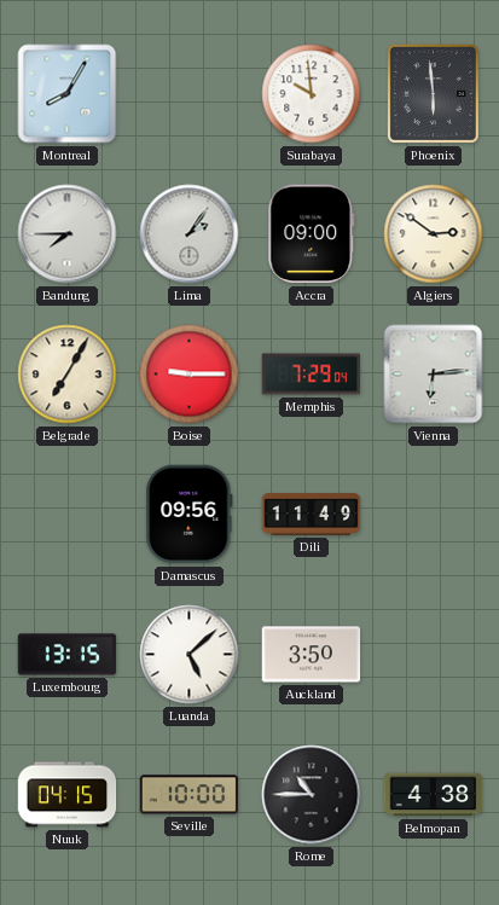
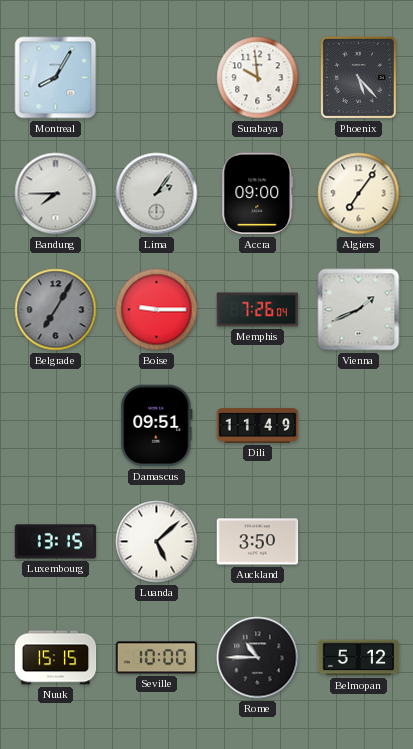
Phoenix: 5:59 -> 5:23
Algiers: 2:51 -> 7:06
Belgrade dial: cream -> grey
Memphis: 7:29 -> 7:26
Vienna: 6:14 -> 1:41
Damascus: 09:56 -> 09:51
Nuuk: 04:15 -> 15:15
Belmopan: 4:38 -> 5:12
